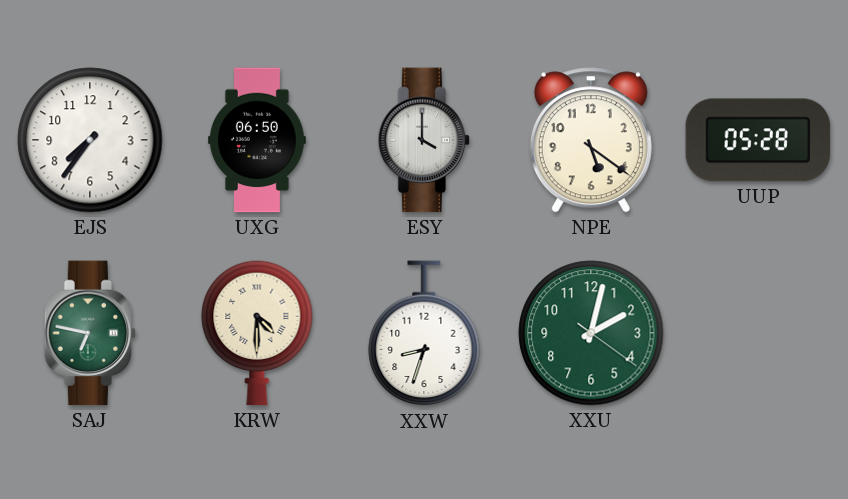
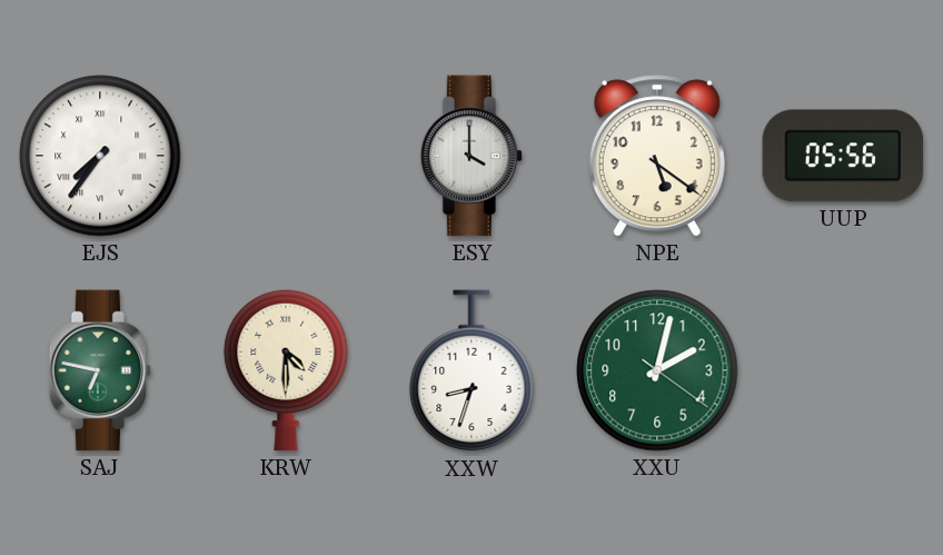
EJS numerals: Arabic -> Roman
UXG: 06:50 -> none
UUP: 05:28 -> 05:56
